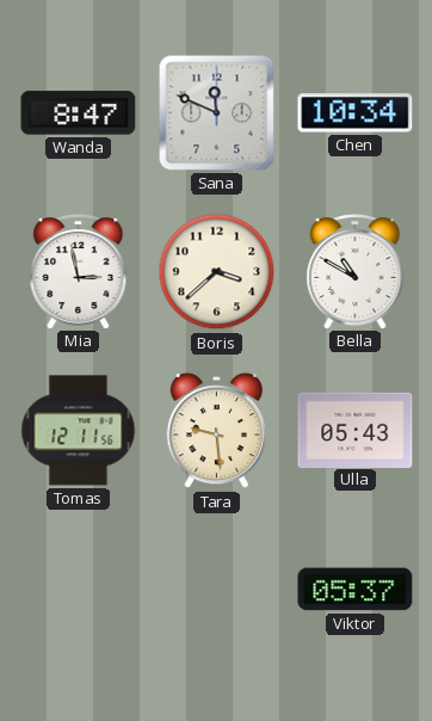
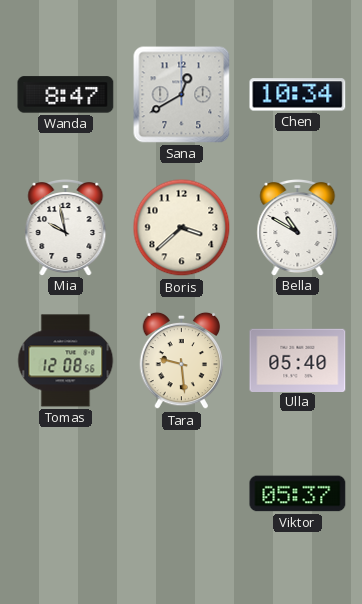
Sana: 11:49 -> 12:40
Mia: 2:58 -> 9:58
Tomas: 12:11 -> 12:08
Ulla: 05:43 -> 05:40
